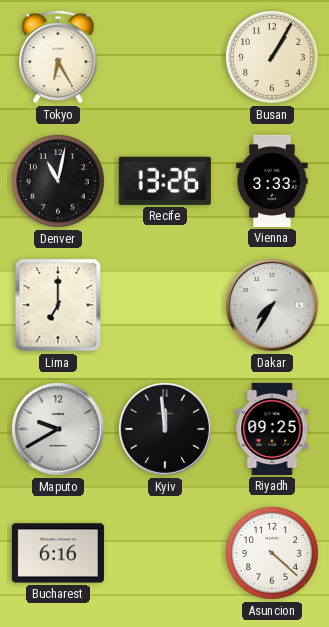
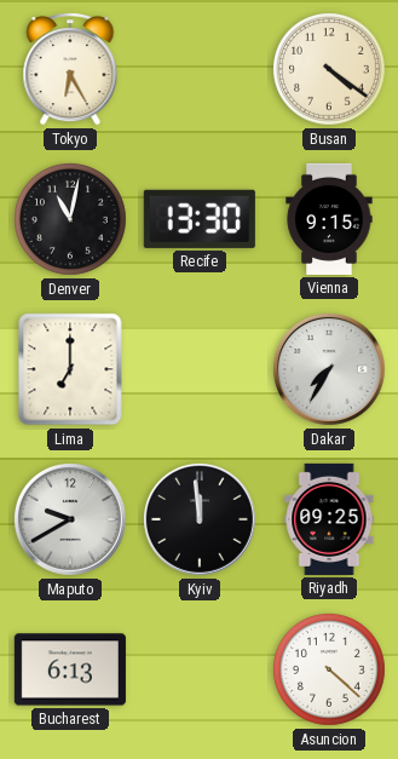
Busan: 1:05 -> 4:21
Recife: 13:26 -> 13:30
Vienna: 3:33 -> 9:15
Bucharest: 6:16 -> 6:13
